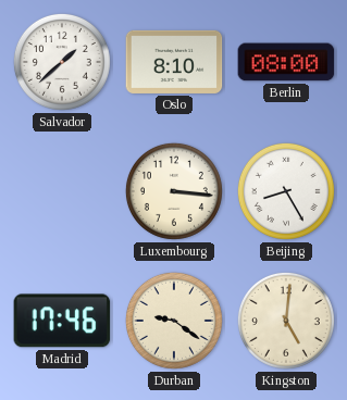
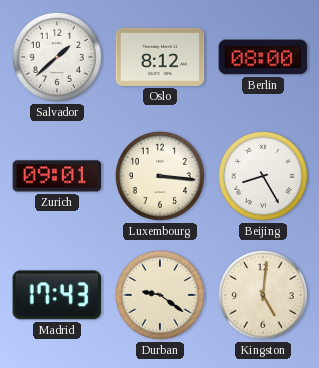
Oslo: 8:10 -> 8:12
Zurich: none -> 09:01
Madrid: 17:46 -> 17:43
